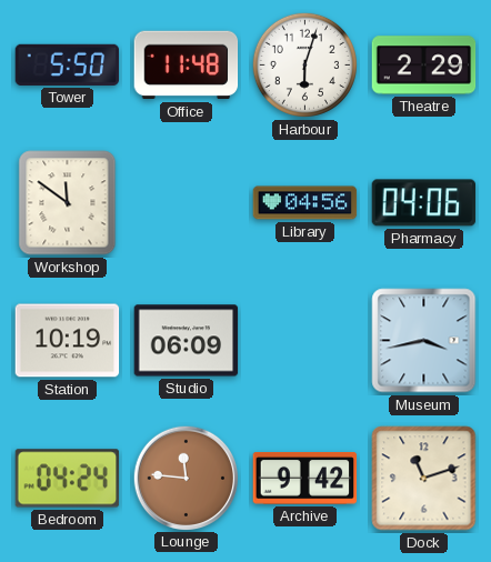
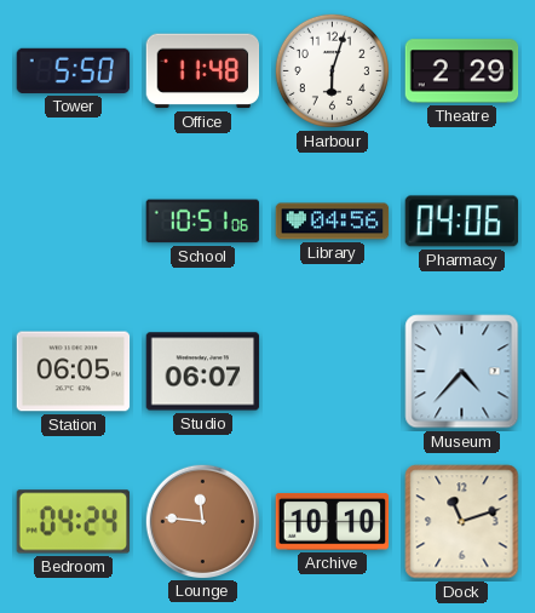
Workshop: 11:51 -> none
School: none -> 10:51
Station: 10:19 -> 06:05
Studio: 06:09 -> 06:07
Museum: 3:43 -> 4:37
Archive: 9:42 -> 10:10
